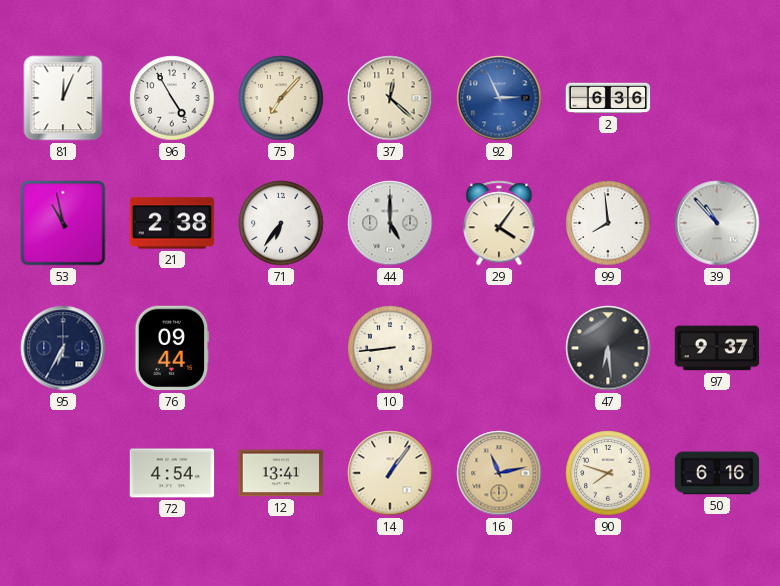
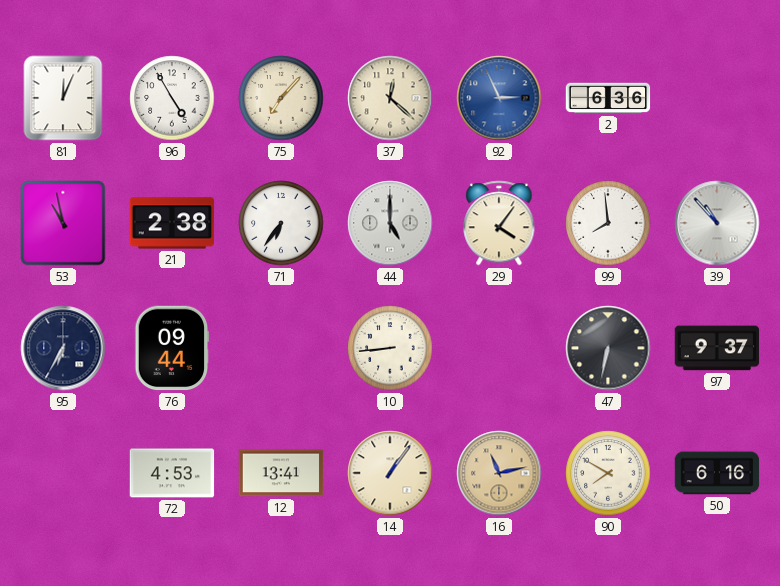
47: 6:29 -> 6:32
72: 4:54 -> 4:53
90: 7:48 -> 7:50
